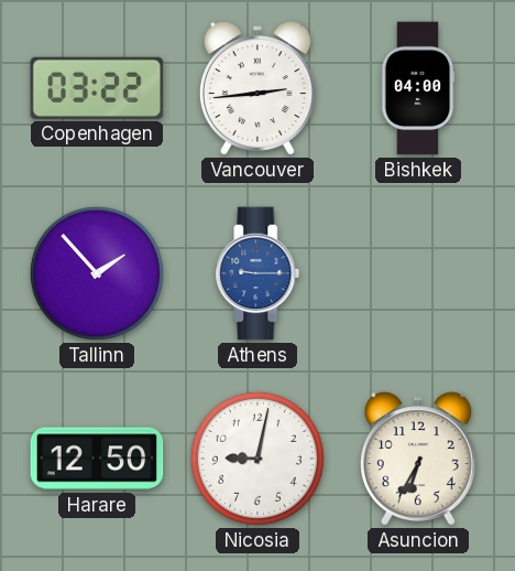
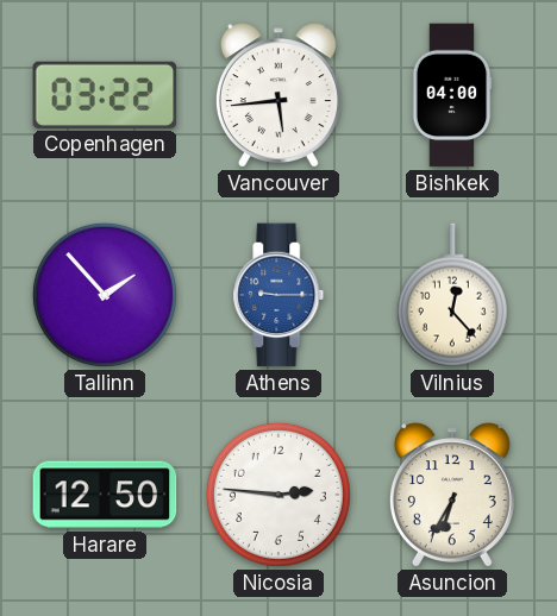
Vancouver: 2:44 -> 5:44
Vilnius: none -> 12:23
Nicosia: 9:02 -> 2:46
